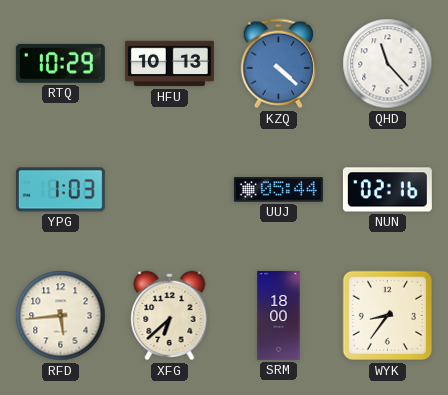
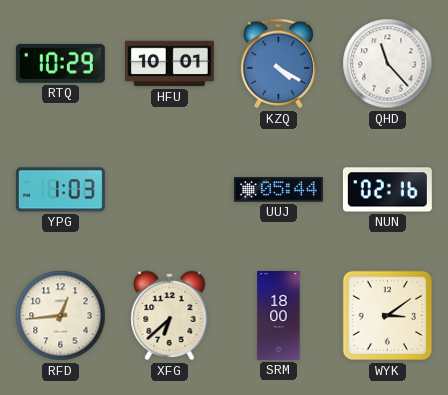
HFU: 10:13 -> 10:01
KZQ: 4:22 -> 4:20
RFD: 5:44 -> 12:44
WYK: 8:36 -> 3:09
